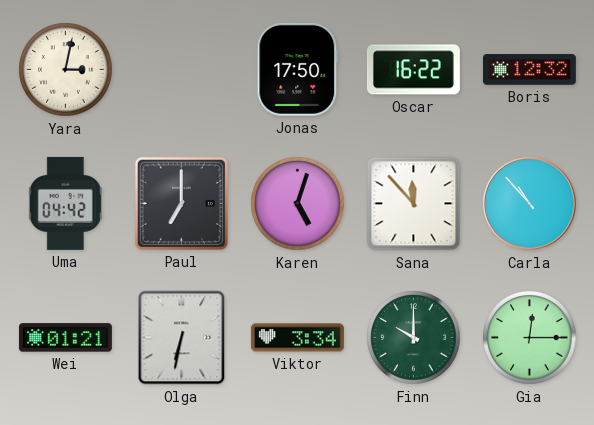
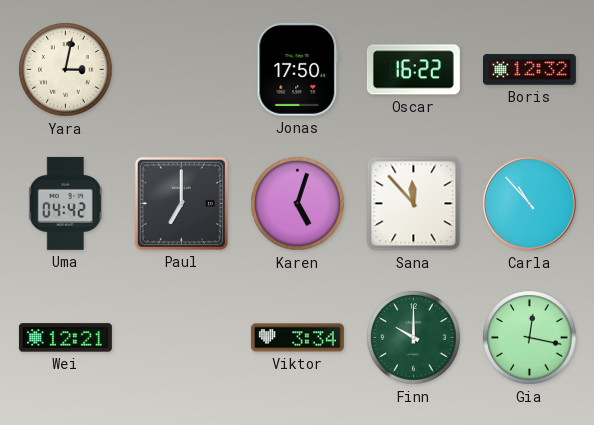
Wei: 01:21 -> 12:21
Olga: 6:32 -> none
Gia: 12:15 -> 12:17
